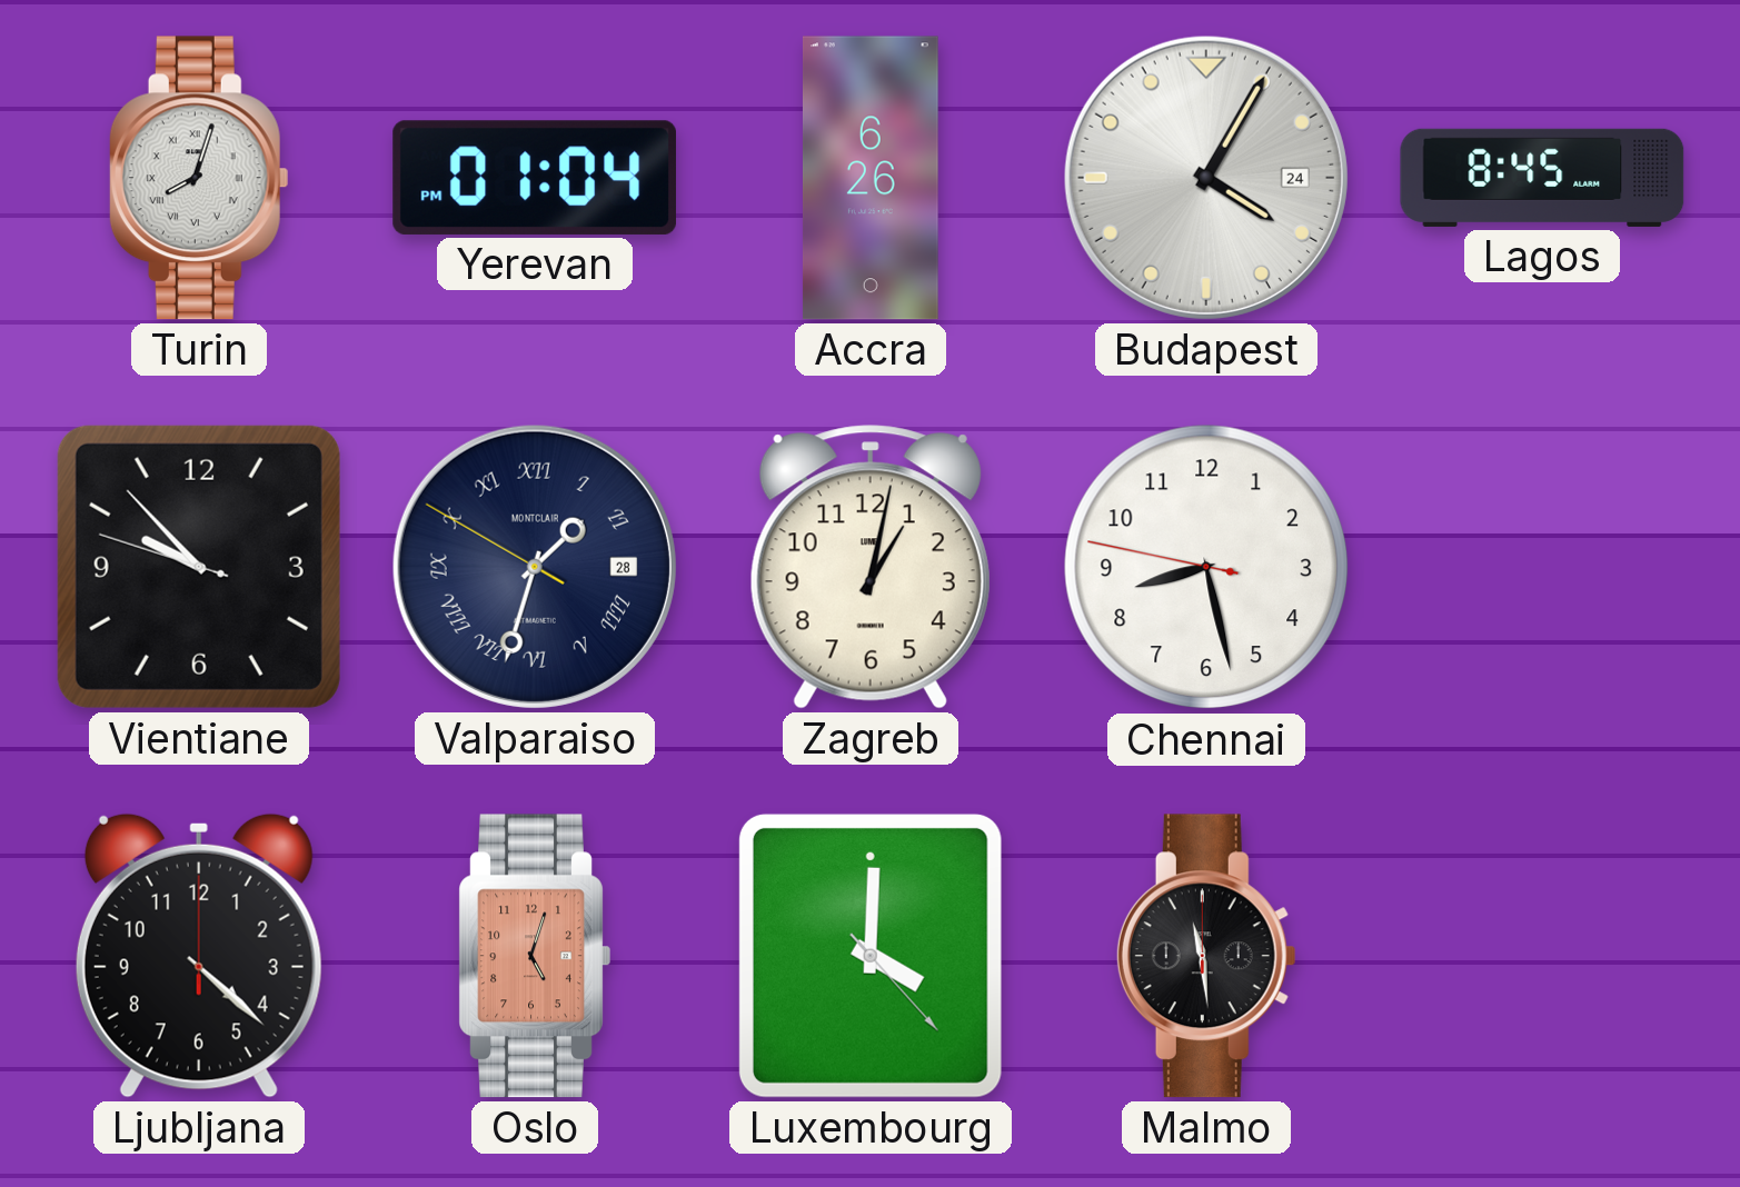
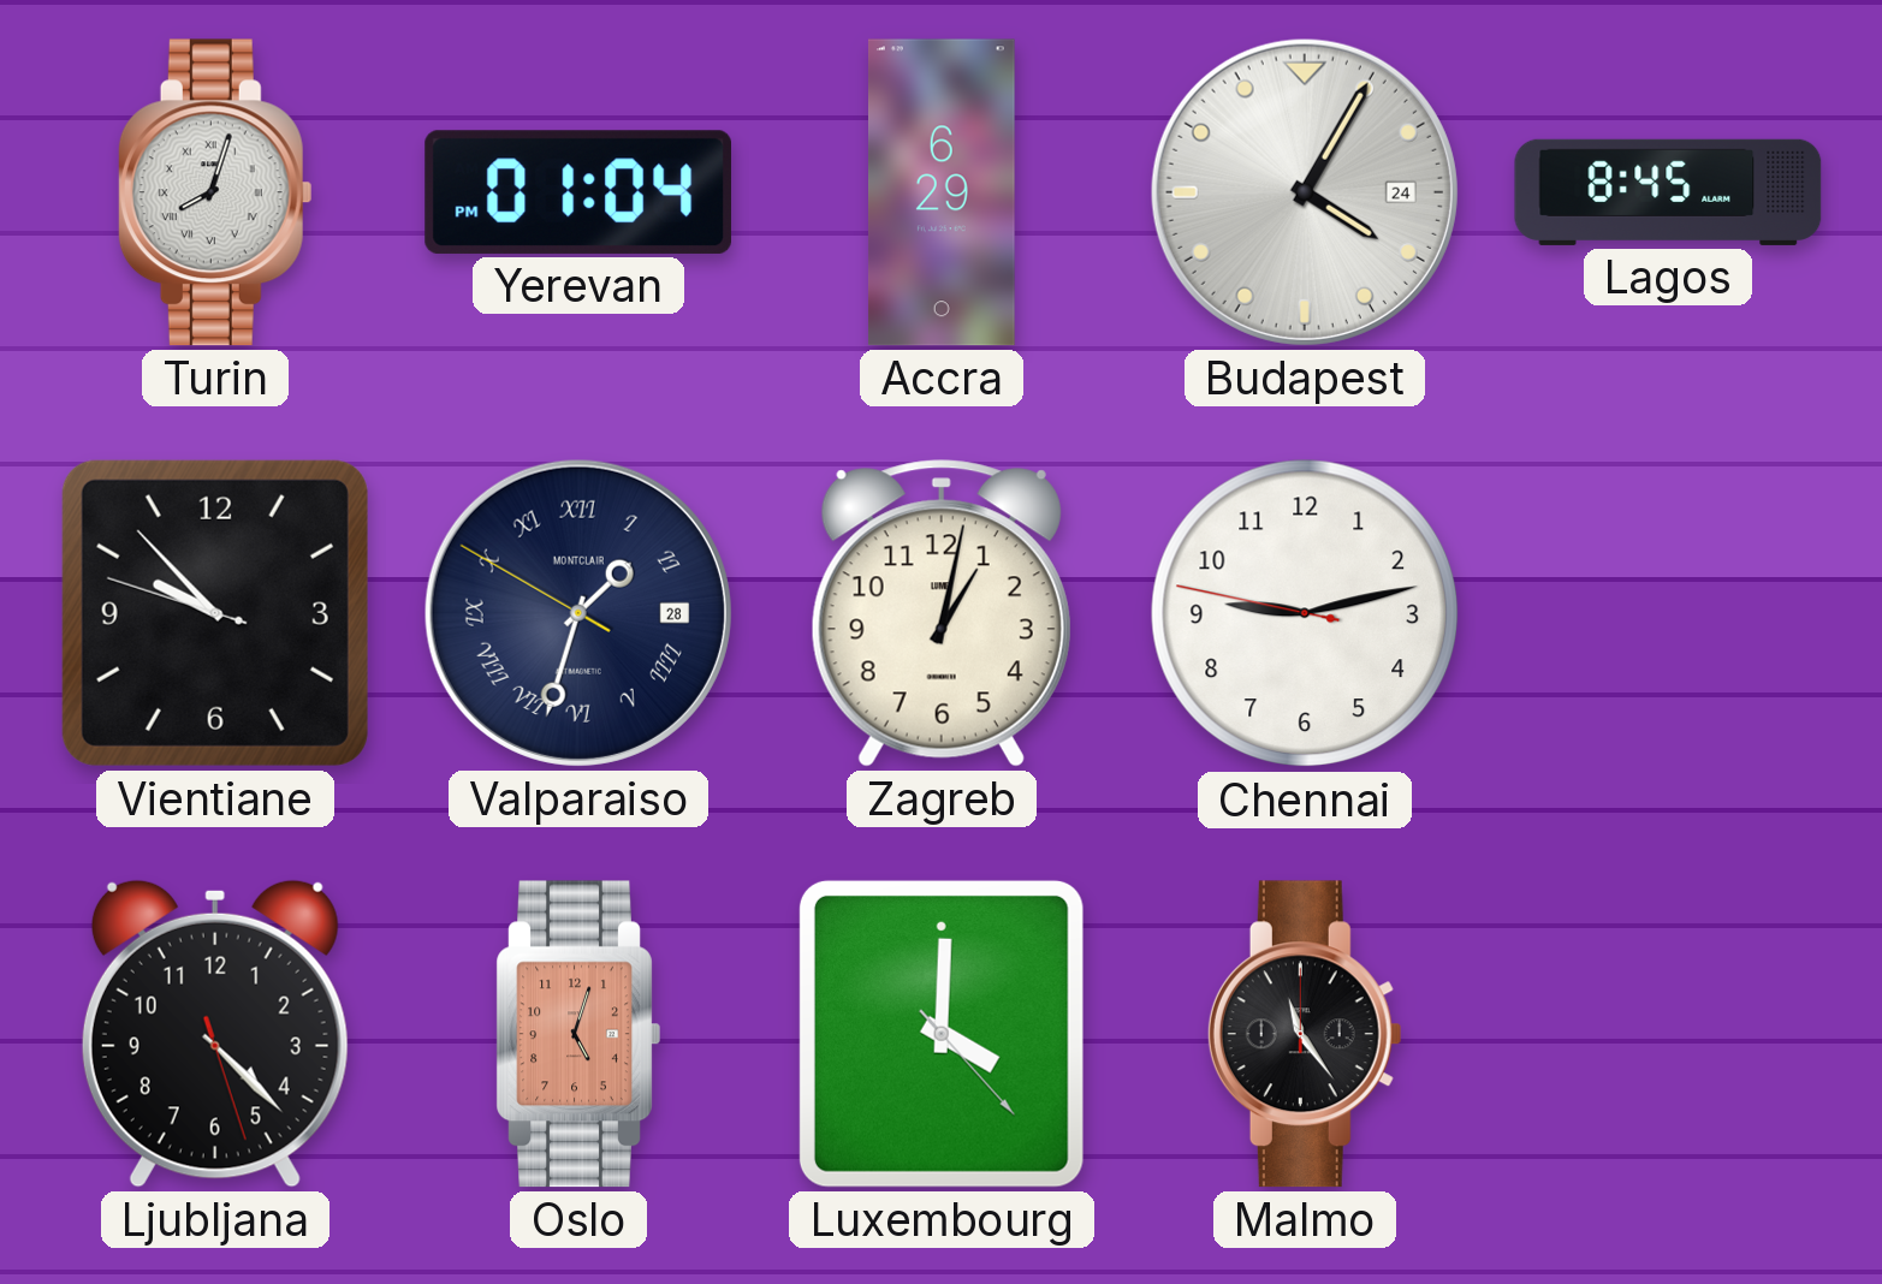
Accra: 6:26 -> 6:29
Chennai: 8:27 -> 9:12
Ljubljana: 4:22:00 -> 4:22:27
Malmo: 11:29 -> 11:24
